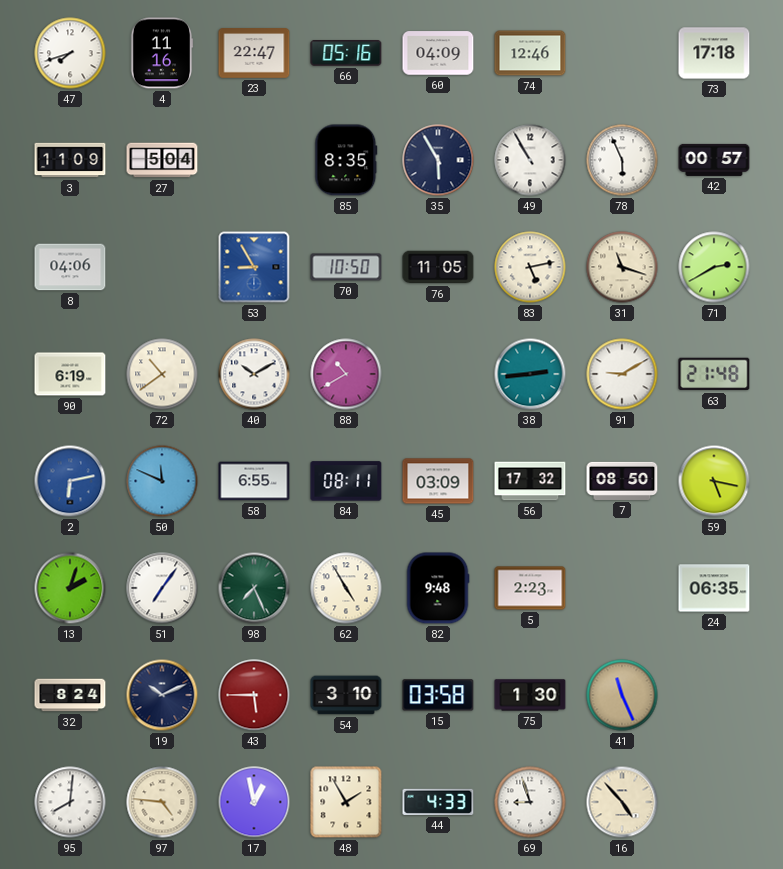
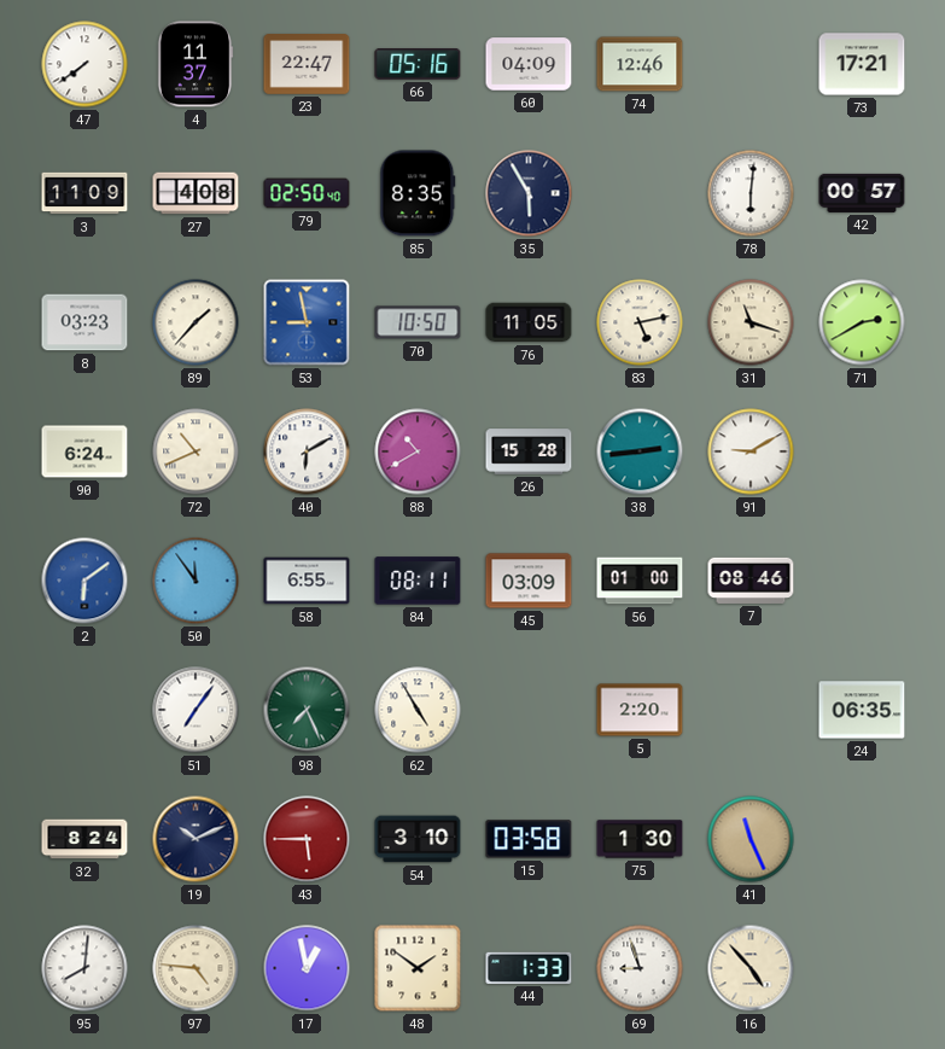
47: 7:42 -> 7:39
4: 11:16 -> 11:37
73: 17:18 -> 17:21
27: 5:04 -> 4:08
79: none -> 02:50
49: 10:55 -> none
78: 5:56 -> 6:01
8: 04:06 -> 03:23
89: none -> 1:37
53: 8:55 -> 8:58
90: 6:19 -> 6:24
72: 10:39 -> 10:41
40: 10:10 -> 6:10
26: none -> 15:28
63: 21:48 -> none
2: 6:13 -> 6:09
50: 11:49 -> 11:54
56: 17:32 -> 01:00
7: 08:50 -> 08:46
59: 5:17 -> none
13: 2:03 -> none
82: 9:48 -> none
5: 2:23 -> 2:20
48: 1:55 -> 1:51
44: 4:33 -> 1:33
